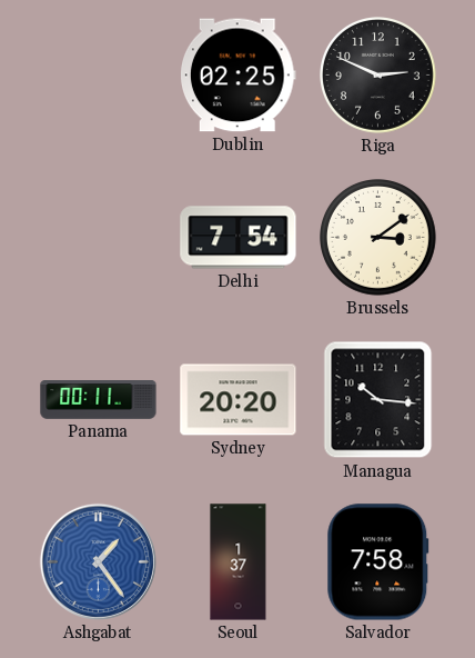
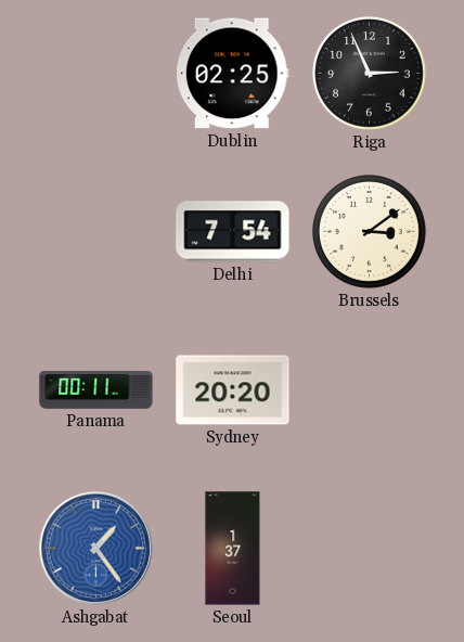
Riga: 2:49 -> 2:56
Managua: 10:16 -> none
Salvador: 7:58 -> none
